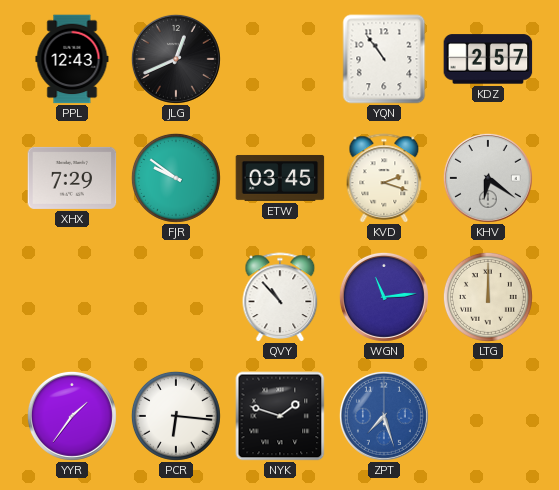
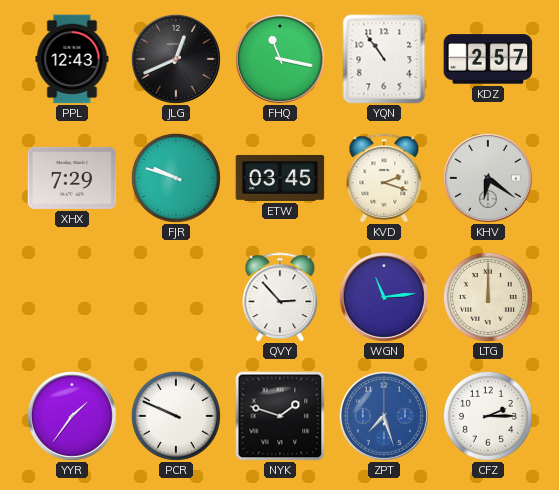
FHQ: none -> 11:17
FJR: 9:51 -> 9:48
QVY: 10:53 -> 2:53
PCR: 6:16 -> 9:49
CFZ: none -> 2:15
